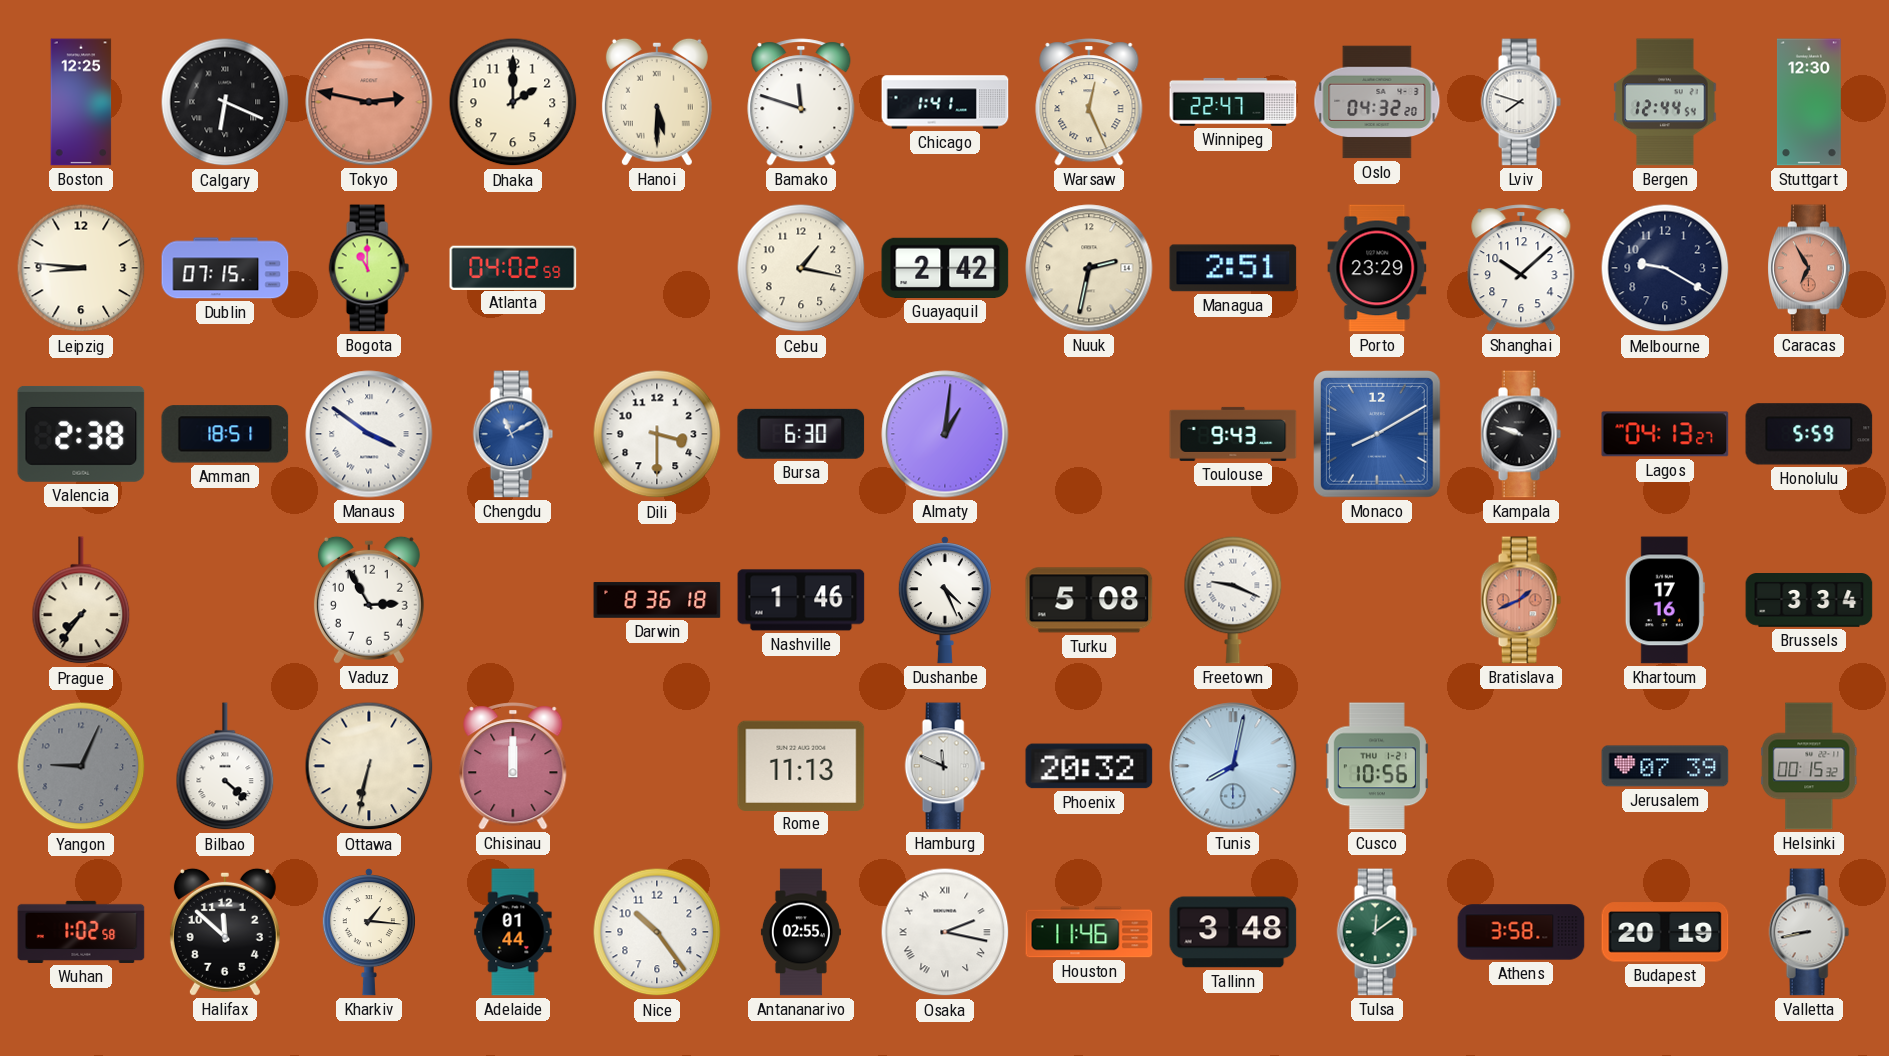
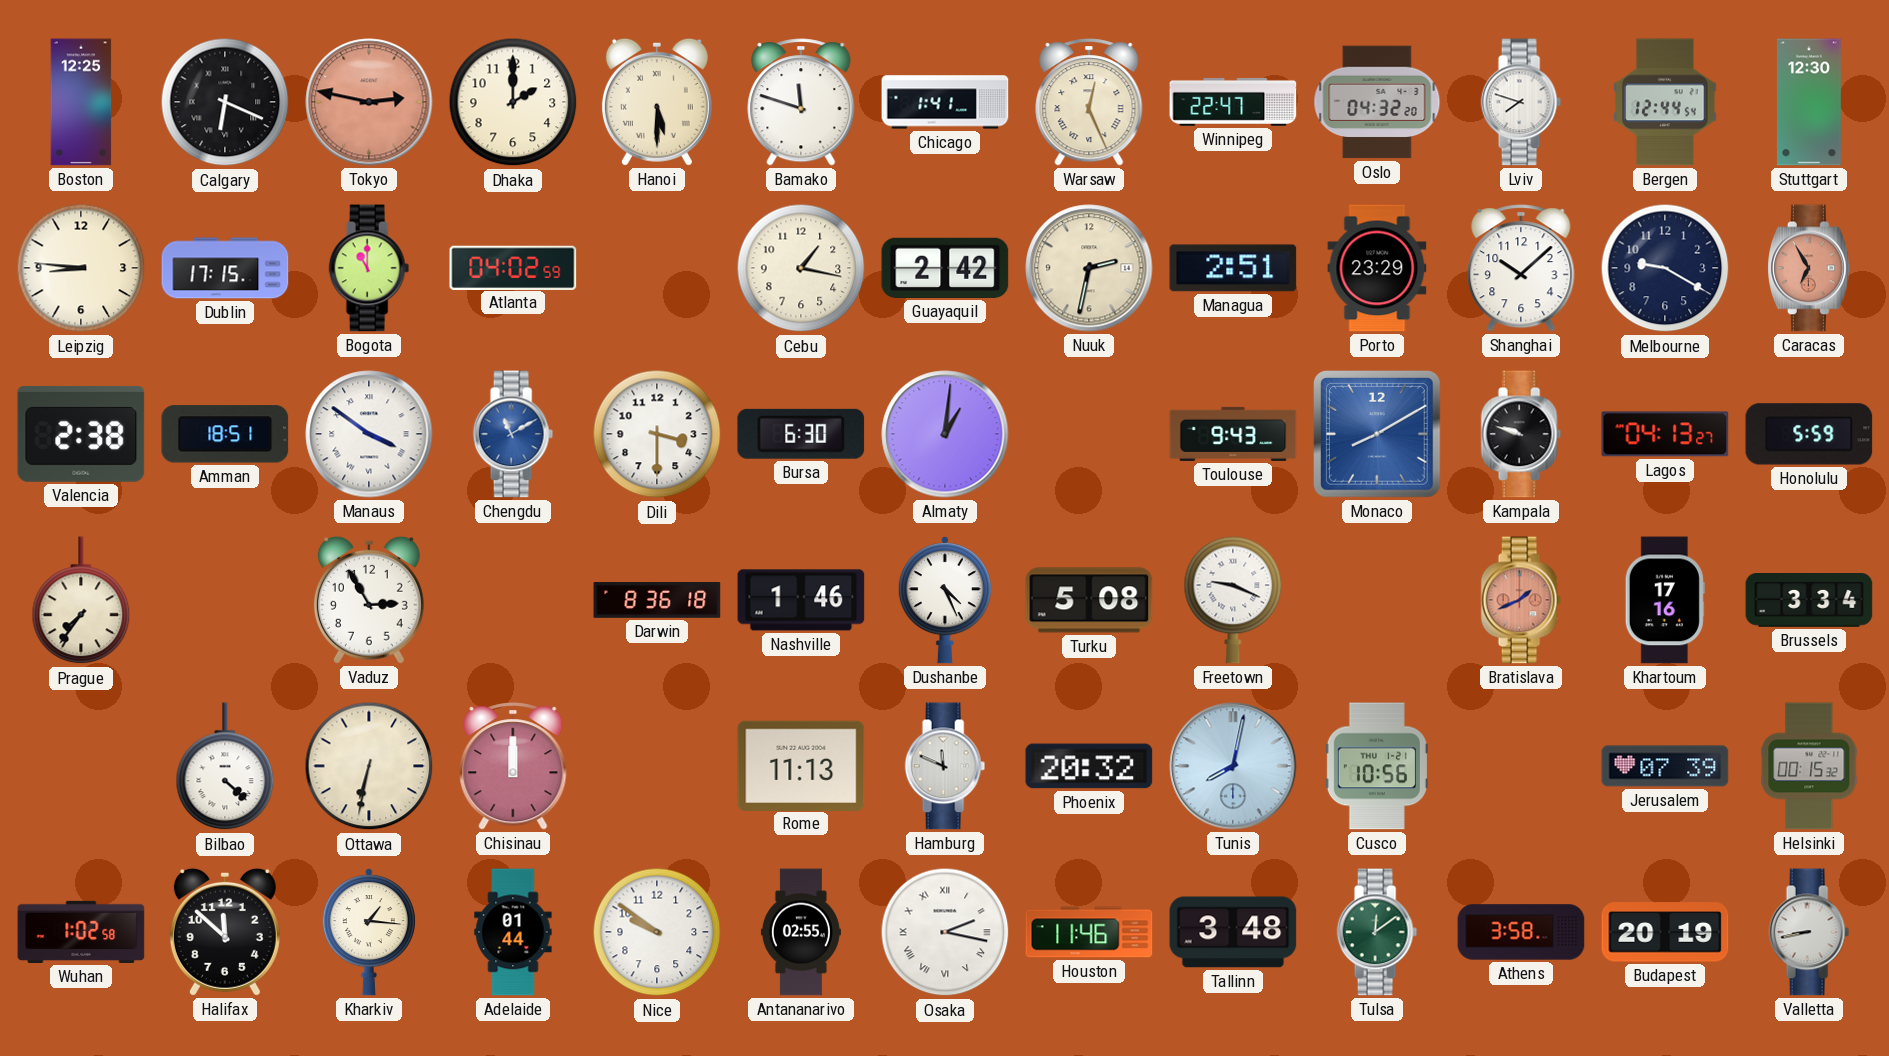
Dublin: 07:15 -> 17:15
Yangon: 9:04 -> none
Nice: 10:24 -> 9:51
